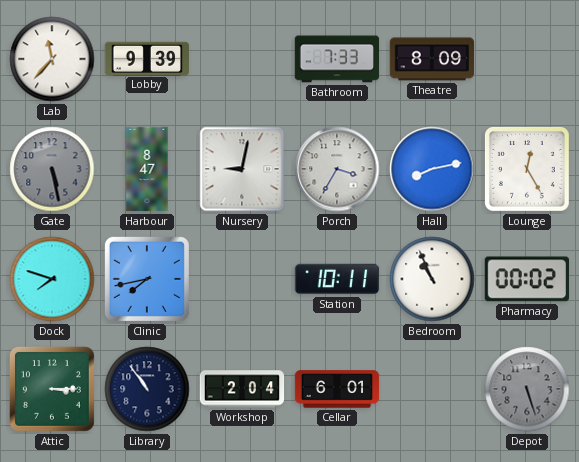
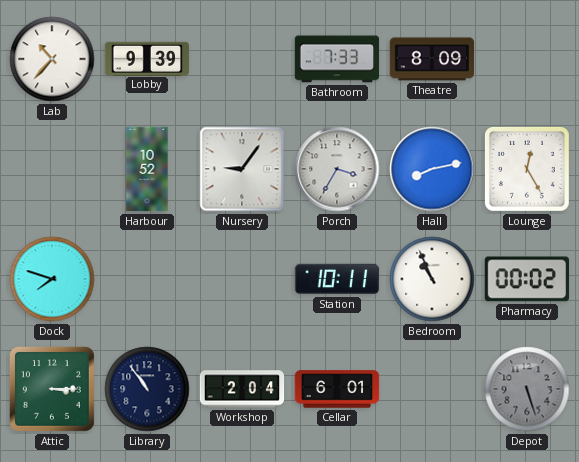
Lab: 11:37 -> 10:37
Gate: 5:28 -> none
Harbour: 8:47 -> 10:52
Nursery: 9:02 -> 9:06
Clinic: 7:43 -> none
